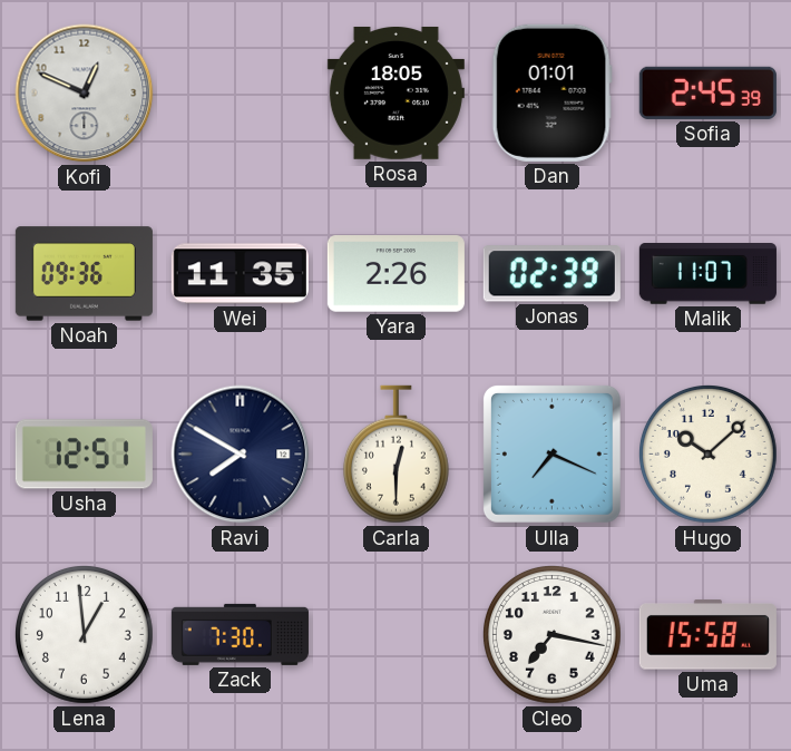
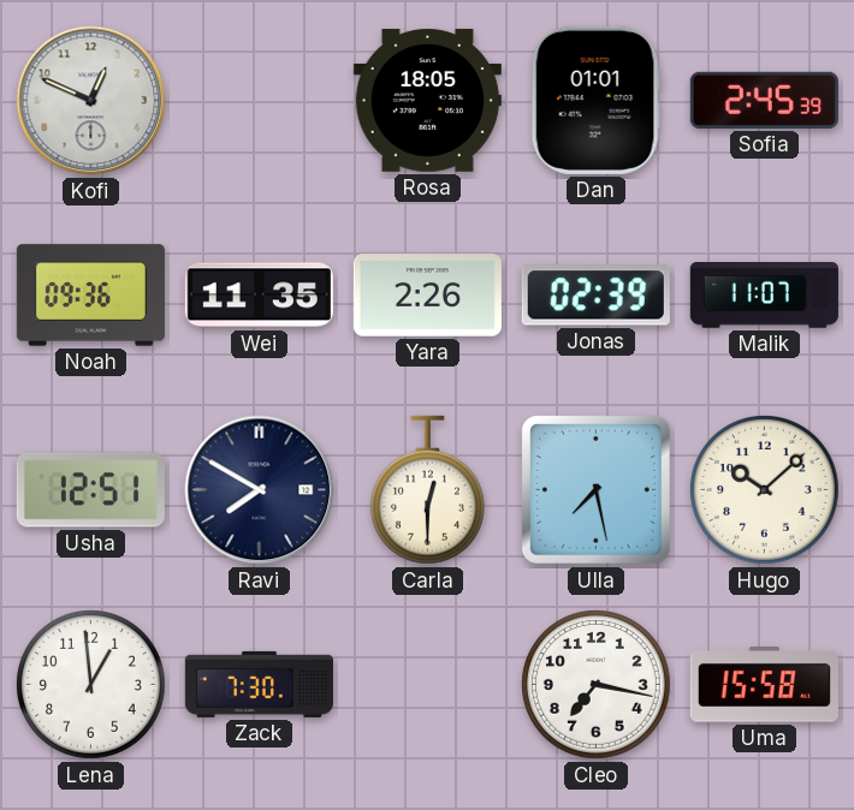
Ulla: 7:19 -> 7:28
